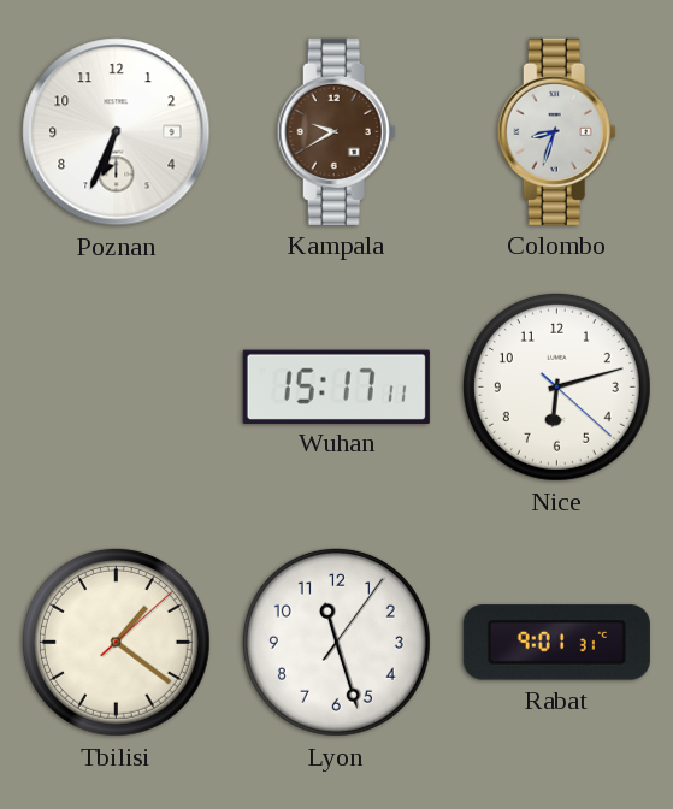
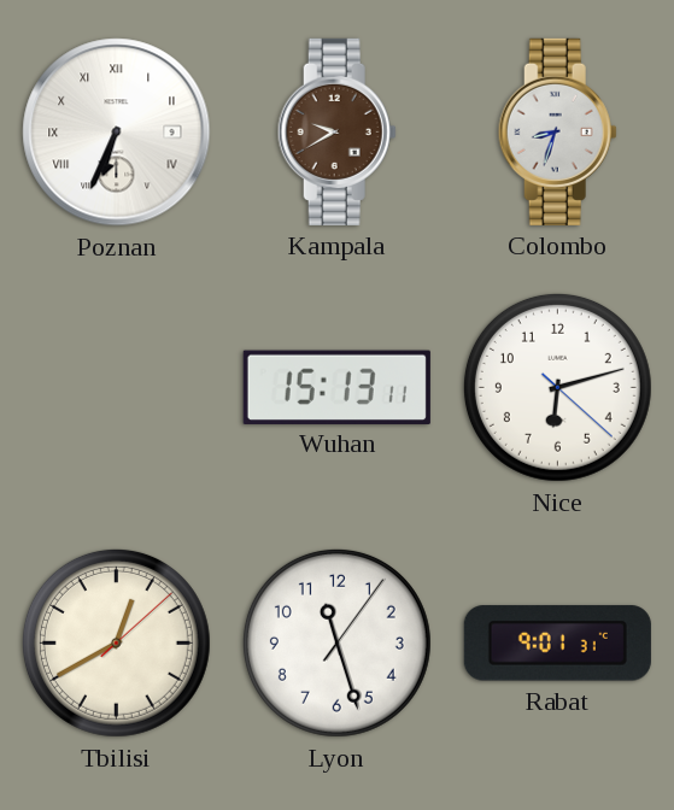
Poznan numerals: Arabic -> Roman
Wuhan: 15:17 -> 15:13
Tbilisi: 1:21 -> 12:40
